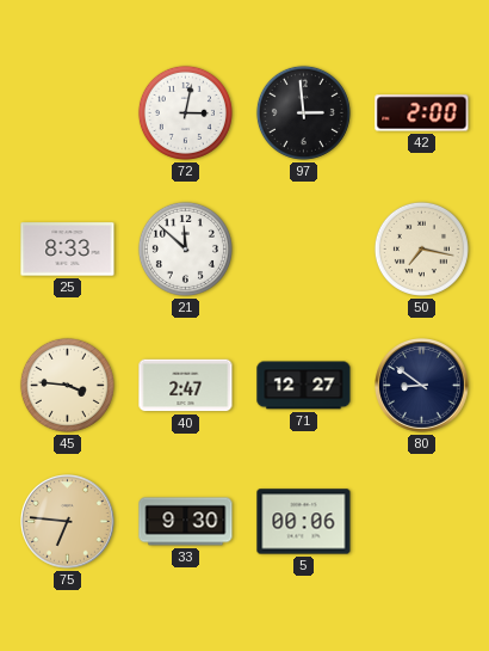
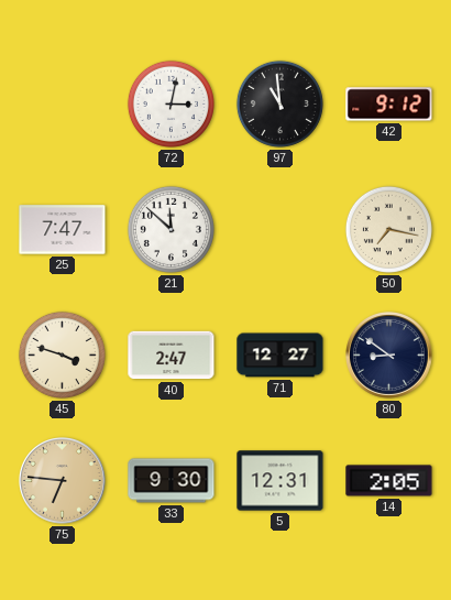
97: 2:59 -> 10:59
42: 2:00 -> 9:12
25: 8:33 -> 7:47
45: 3:46 -> 3:48
5: 00:06 -> 12:31
14: none -> 2:05
